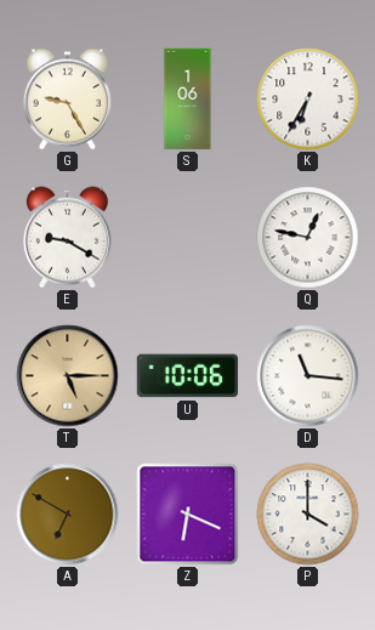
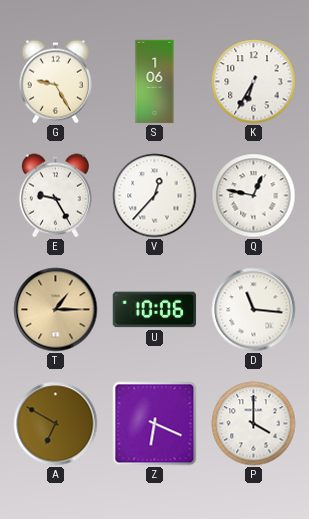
E: 9:20 -> 9:25
V: none -> 12:37
T: 5:15 -> 1:15
